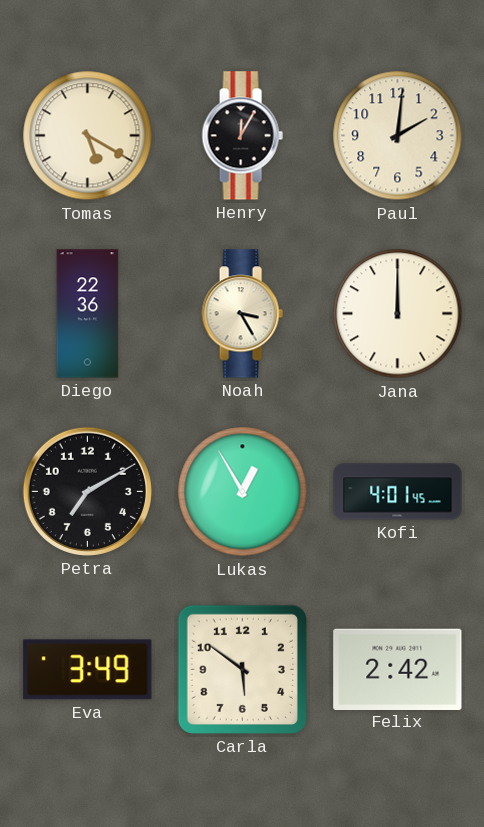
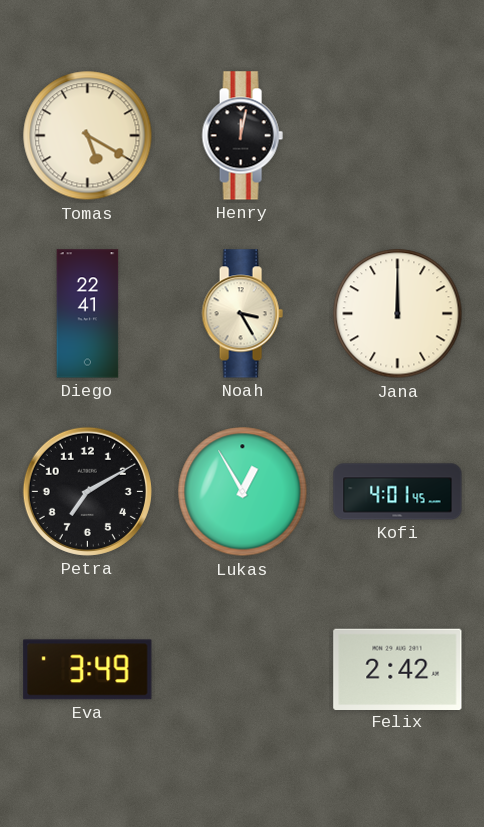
Henry: 12:05 -> 12:02
Paul: 2:01 -> none
Diego: 22:36 -> 22:41
Carla: 5:51 -> none
